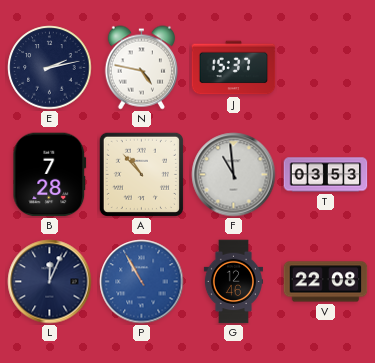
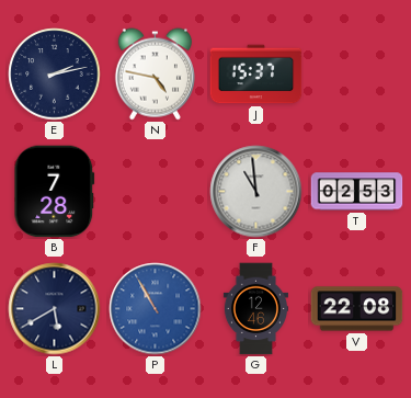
A: 10:53 -> none
T: 03:53 -> 02:53
L: 12:04 -> 5:40
